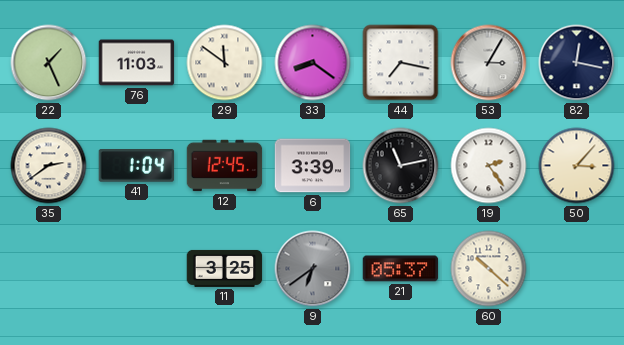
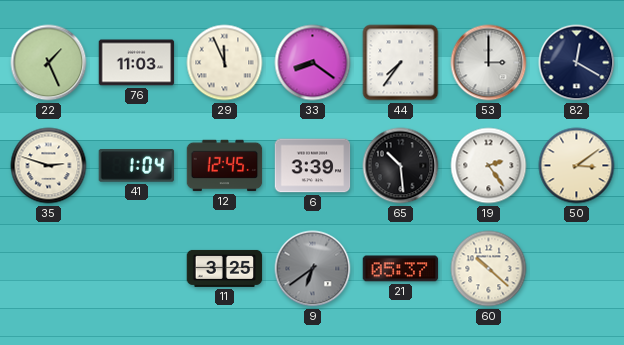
29: 11:51 -> 11:56
44: 7:17 -> 7:36
53: 3:05 -> 3:00
82: 12:17 -> 12:20
35: 2:39 -> 2:48
65: 11:13 -> 10:29
50: 3:07 -> 3:09
